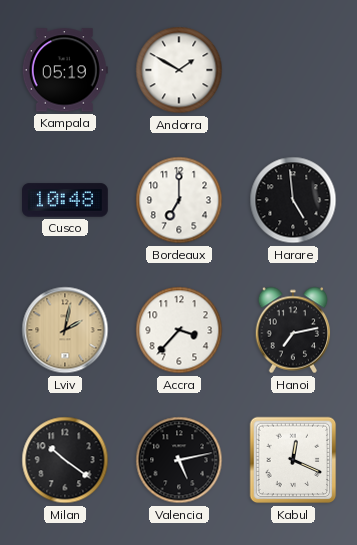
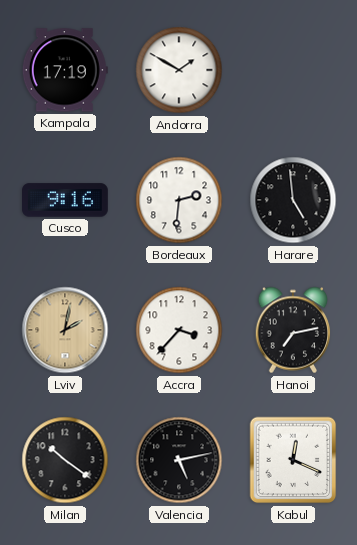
Kampala: 05:19 -> 17:19
Cusco: 10:48 -> 9:16
Bordeaux: 7:00 -> 2:31
